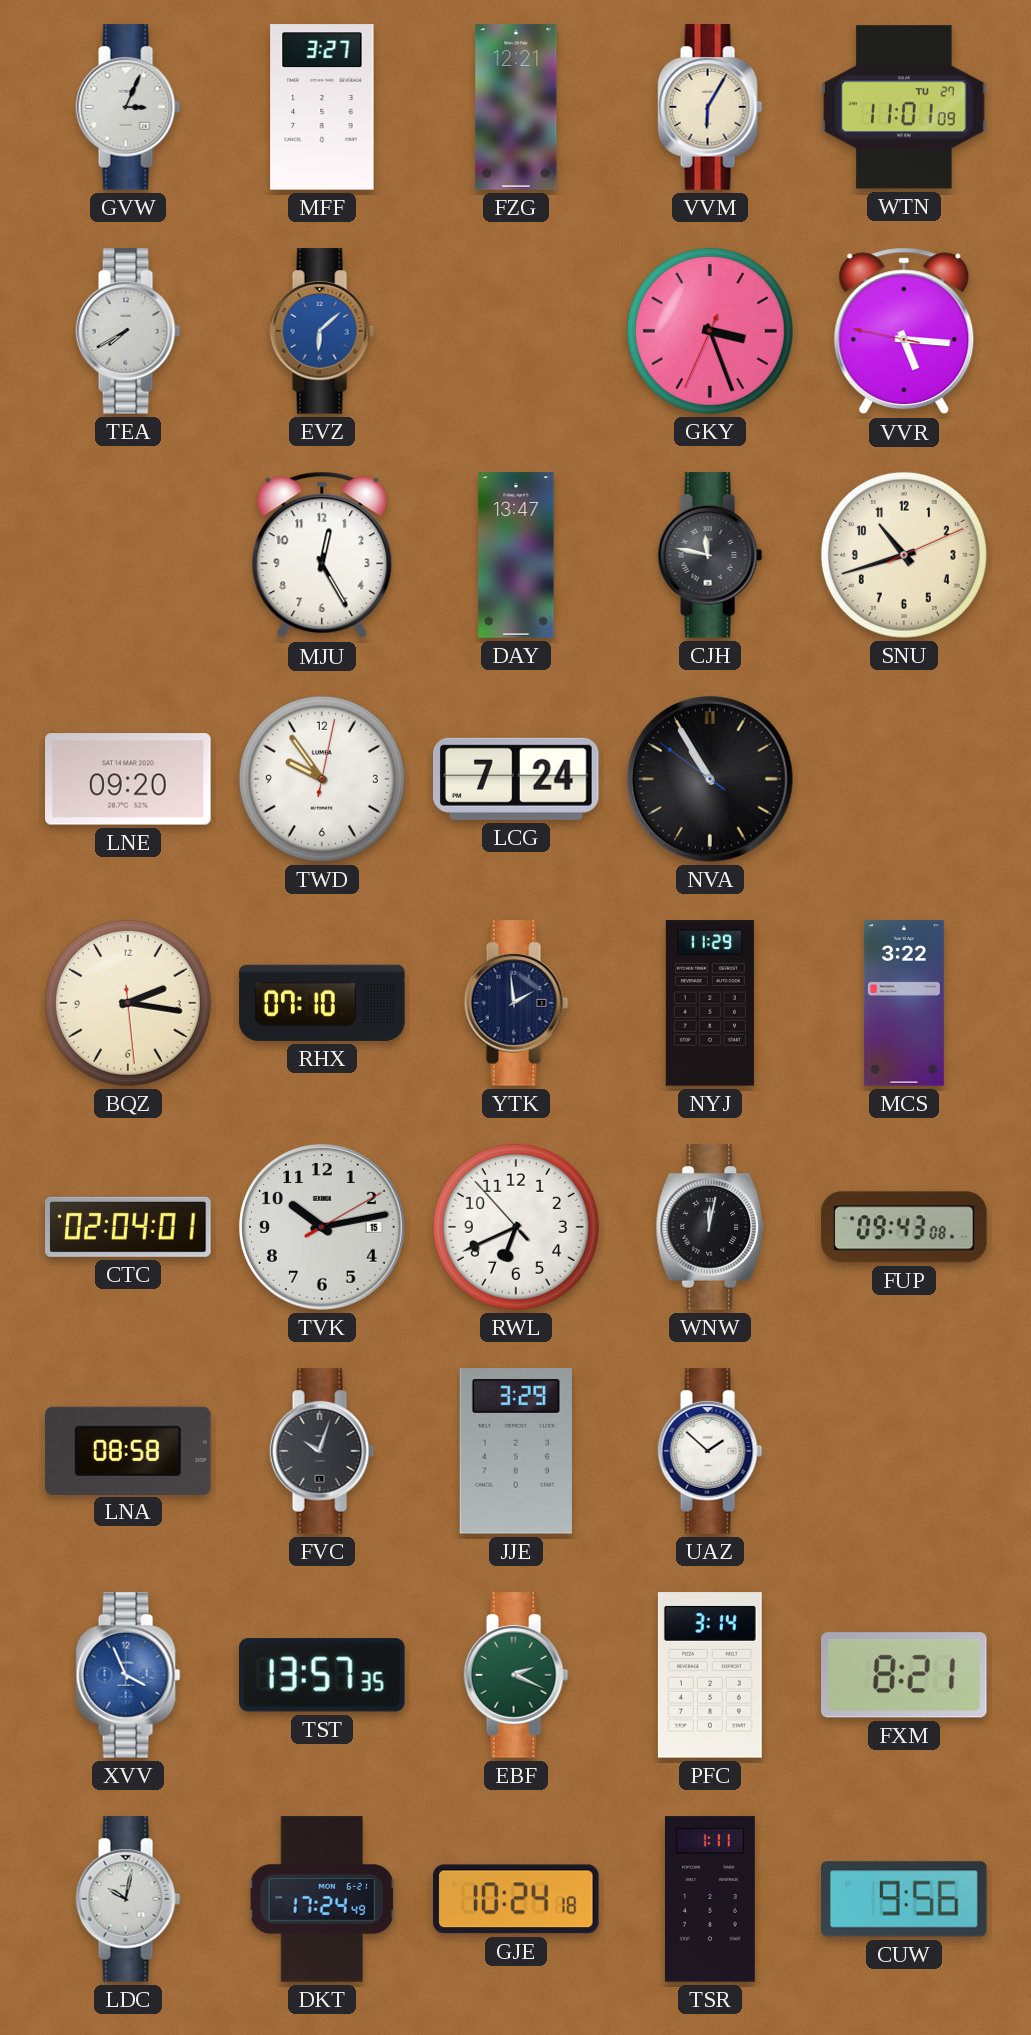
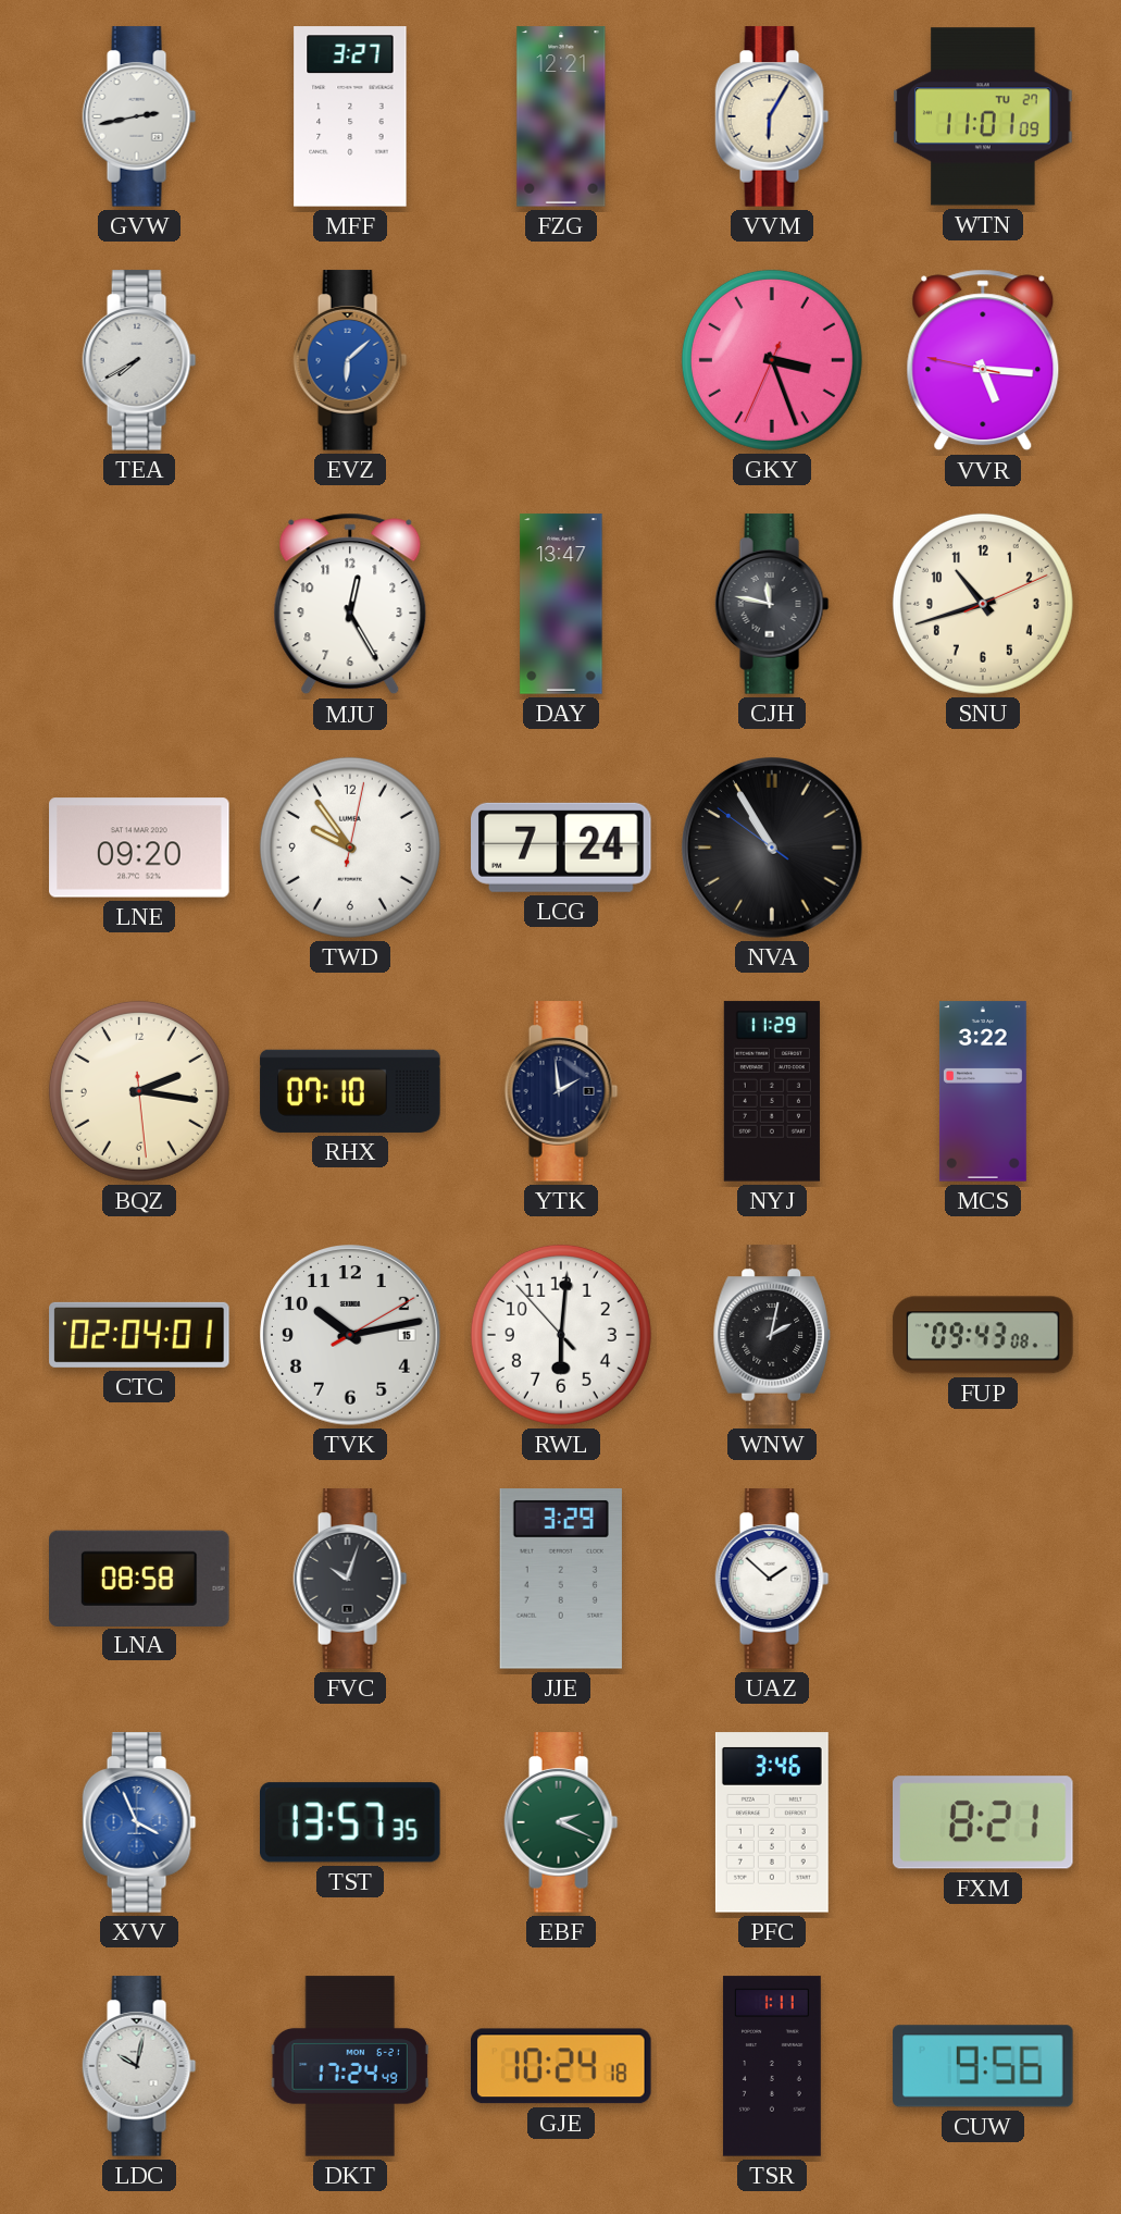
GVW: 3:04 -> 2:43
RWL: 6:40 -> 6:00
WNW: 12:02 -> 2:02
PFC: 3:14 -> 3:46
